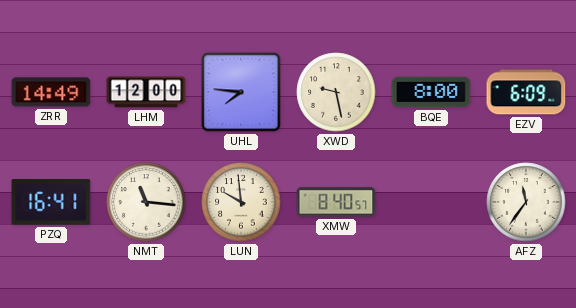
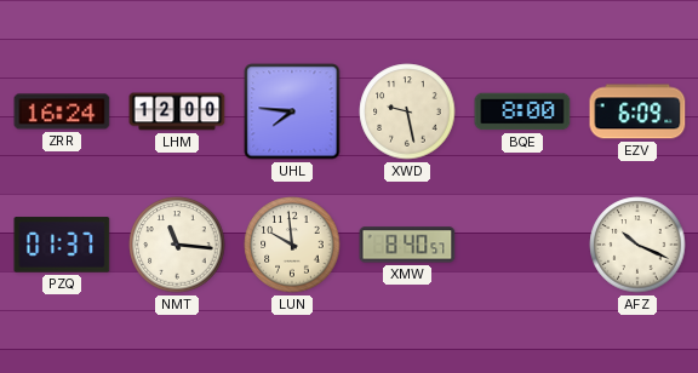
ZRR: 14:49 -> 16:24
PZQ: 16:41 -> 01:37
AFZ: 11:36 -> 10:19
